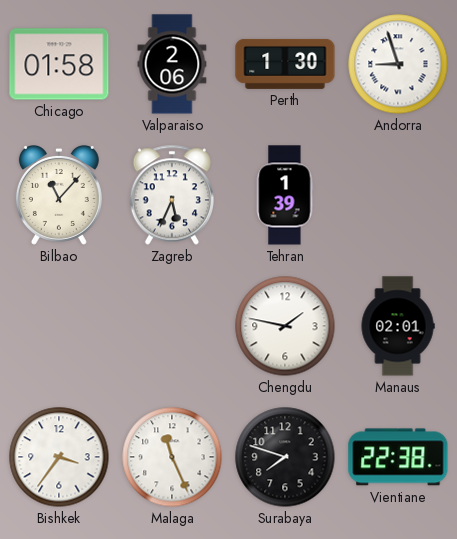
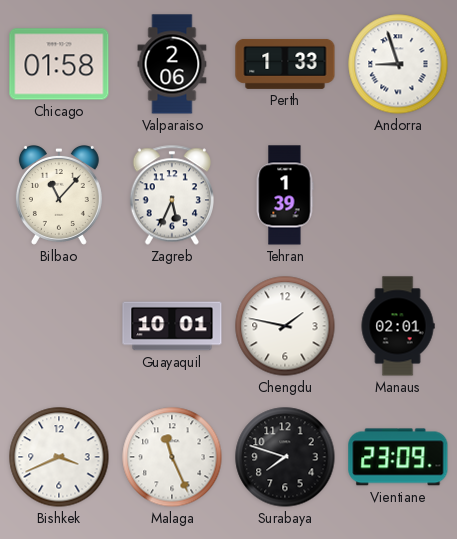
Perth: 1:30 -> 1:33
Guayaquil: none -> 10:01
Bishkek: 3:36 -> 3:41
Vientiane: 22:38 -> 23:09
